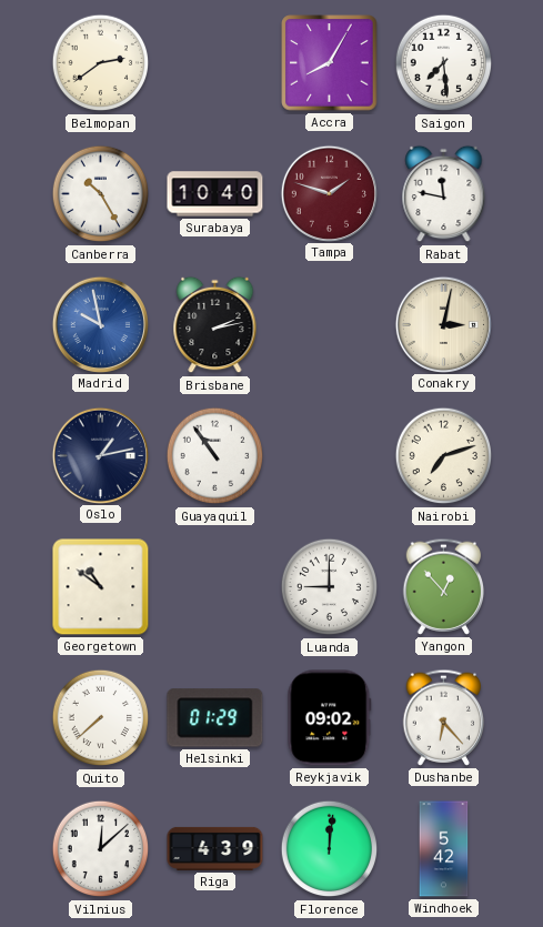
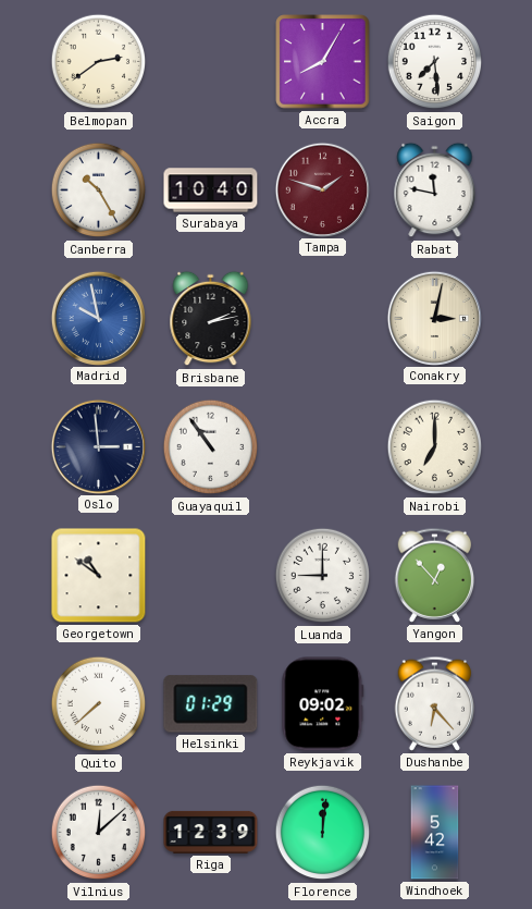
Oslo: 1:13 -> 2:59
Nairobi: 7:12 -> 7:00
Riga: 4:39 -> 12:39
